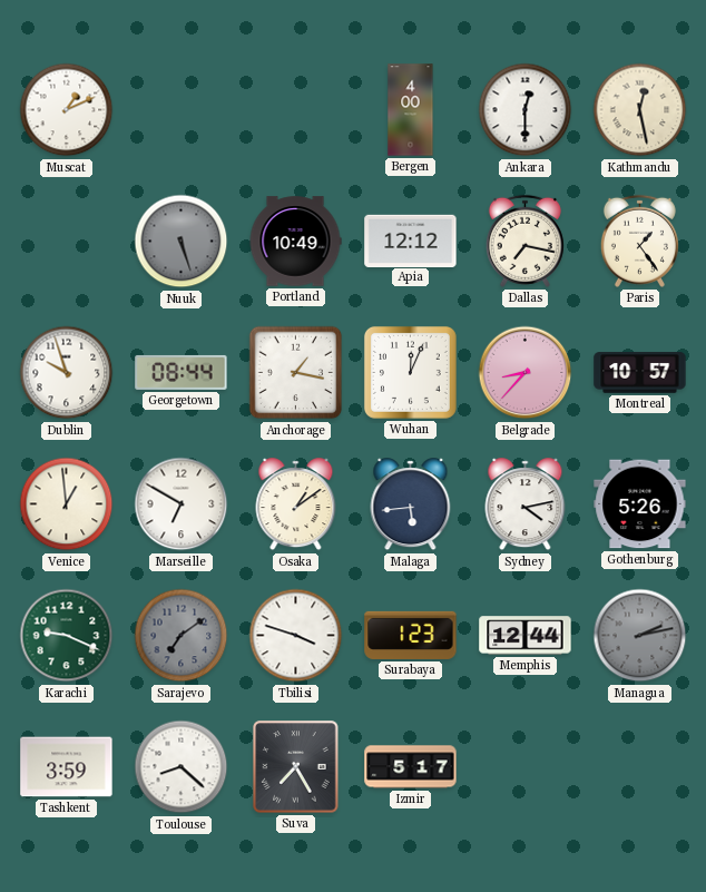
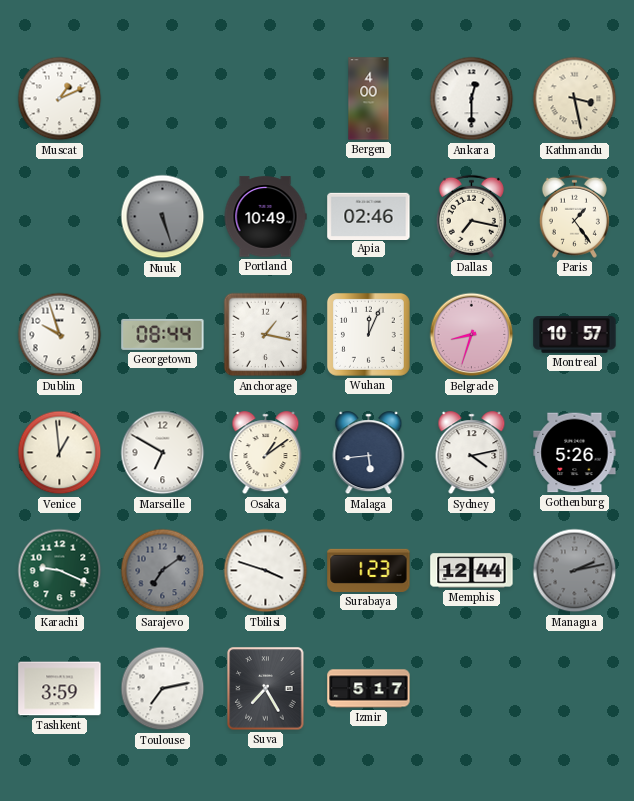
Kathmandu: 12:28 -> 3:28
Apia: 12:12 -> 02:46
Belgrade: 8:37 -> 8:33
Toulouse: 8:22 -> 7:13
